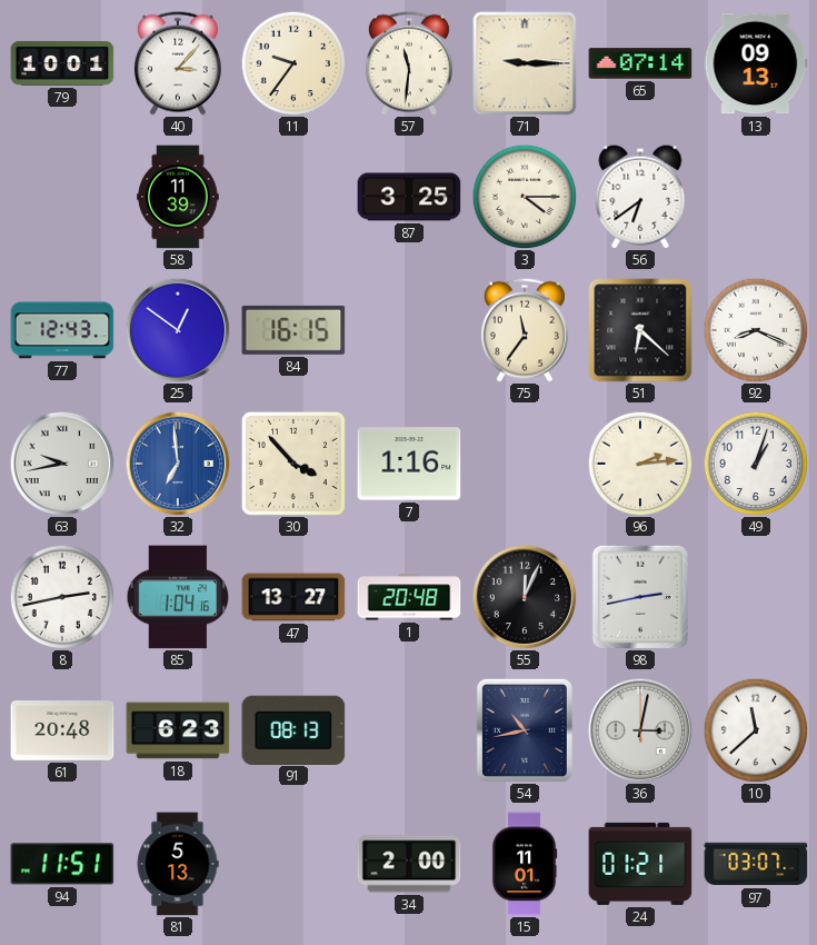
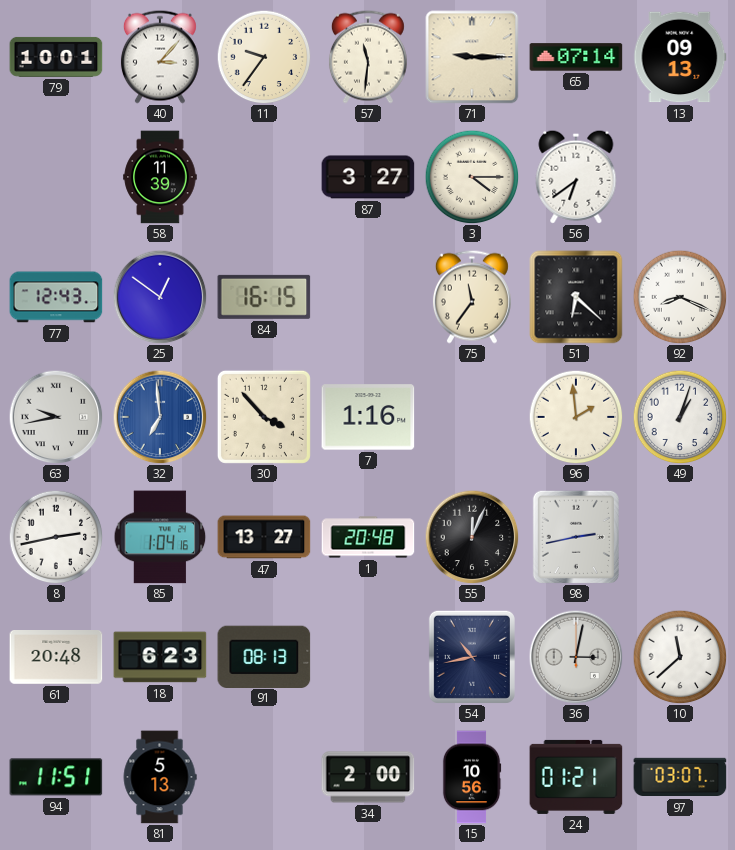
87: 3:25 -> 3:27
96: 2:14 -> 1:59
15: 11:01 -> 10:56
